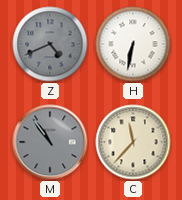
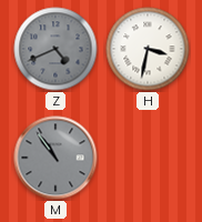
H: 6:32 -> 3:32
C: 11:37 -> none
